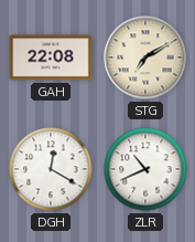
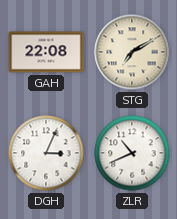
DGH: 12:20 -> 3:04
